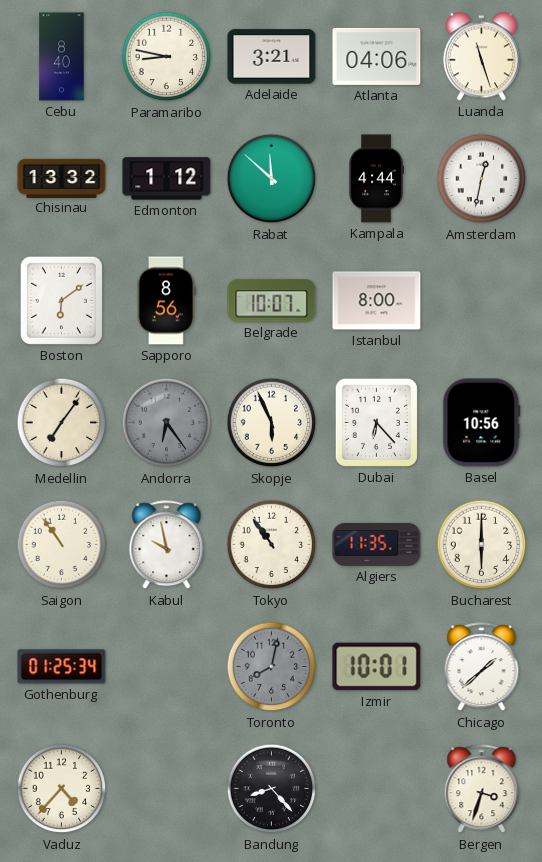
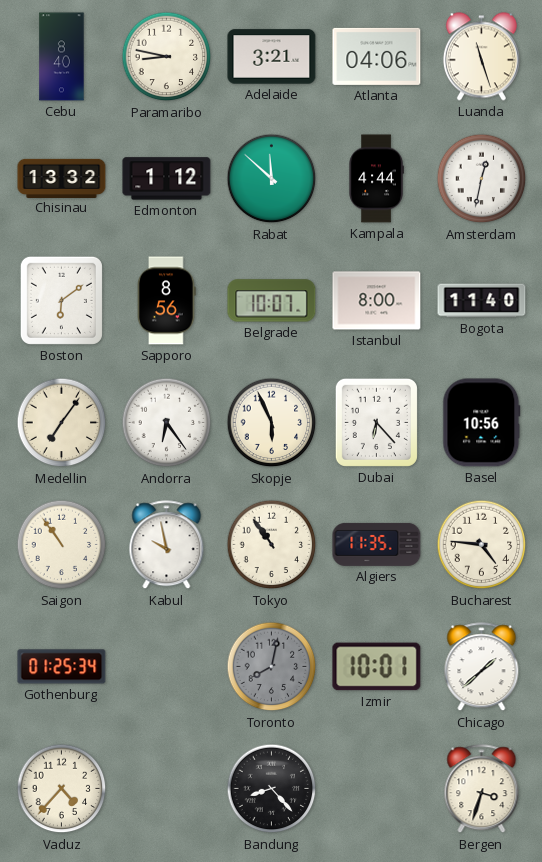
Bogota: none -> 11:40
Andorra dial: grey -> white
Bucharest: 6:00 -> 4:46
